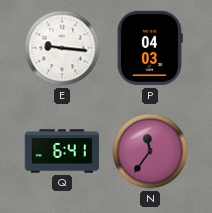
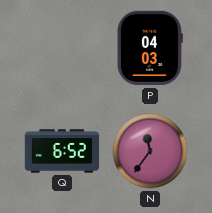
E: 9:16 -> none
Q: 6:41 -> 6:52
